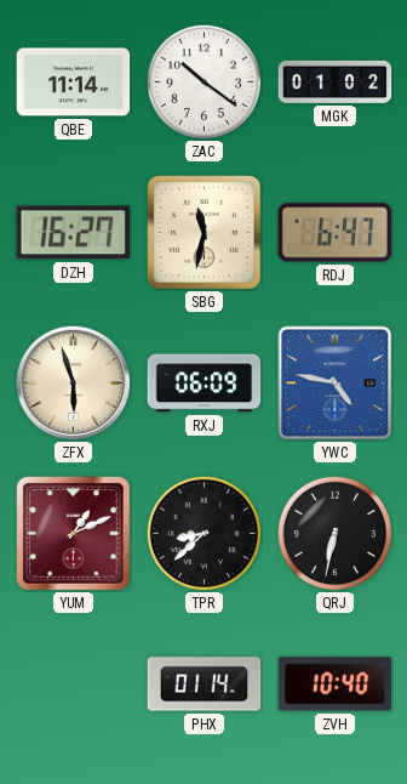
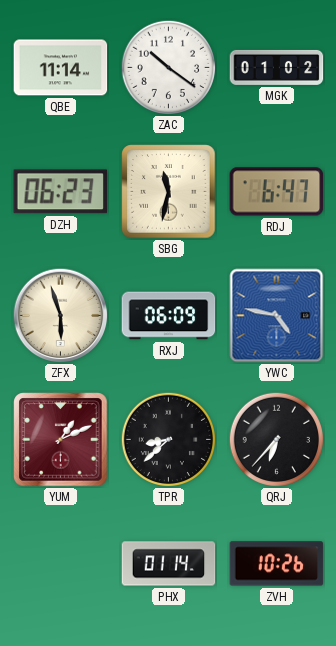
DZH: 16:27 -> 06:23
QRJ: 6:32 -> 6:37
ZVH: 10:40 -> 10:26
